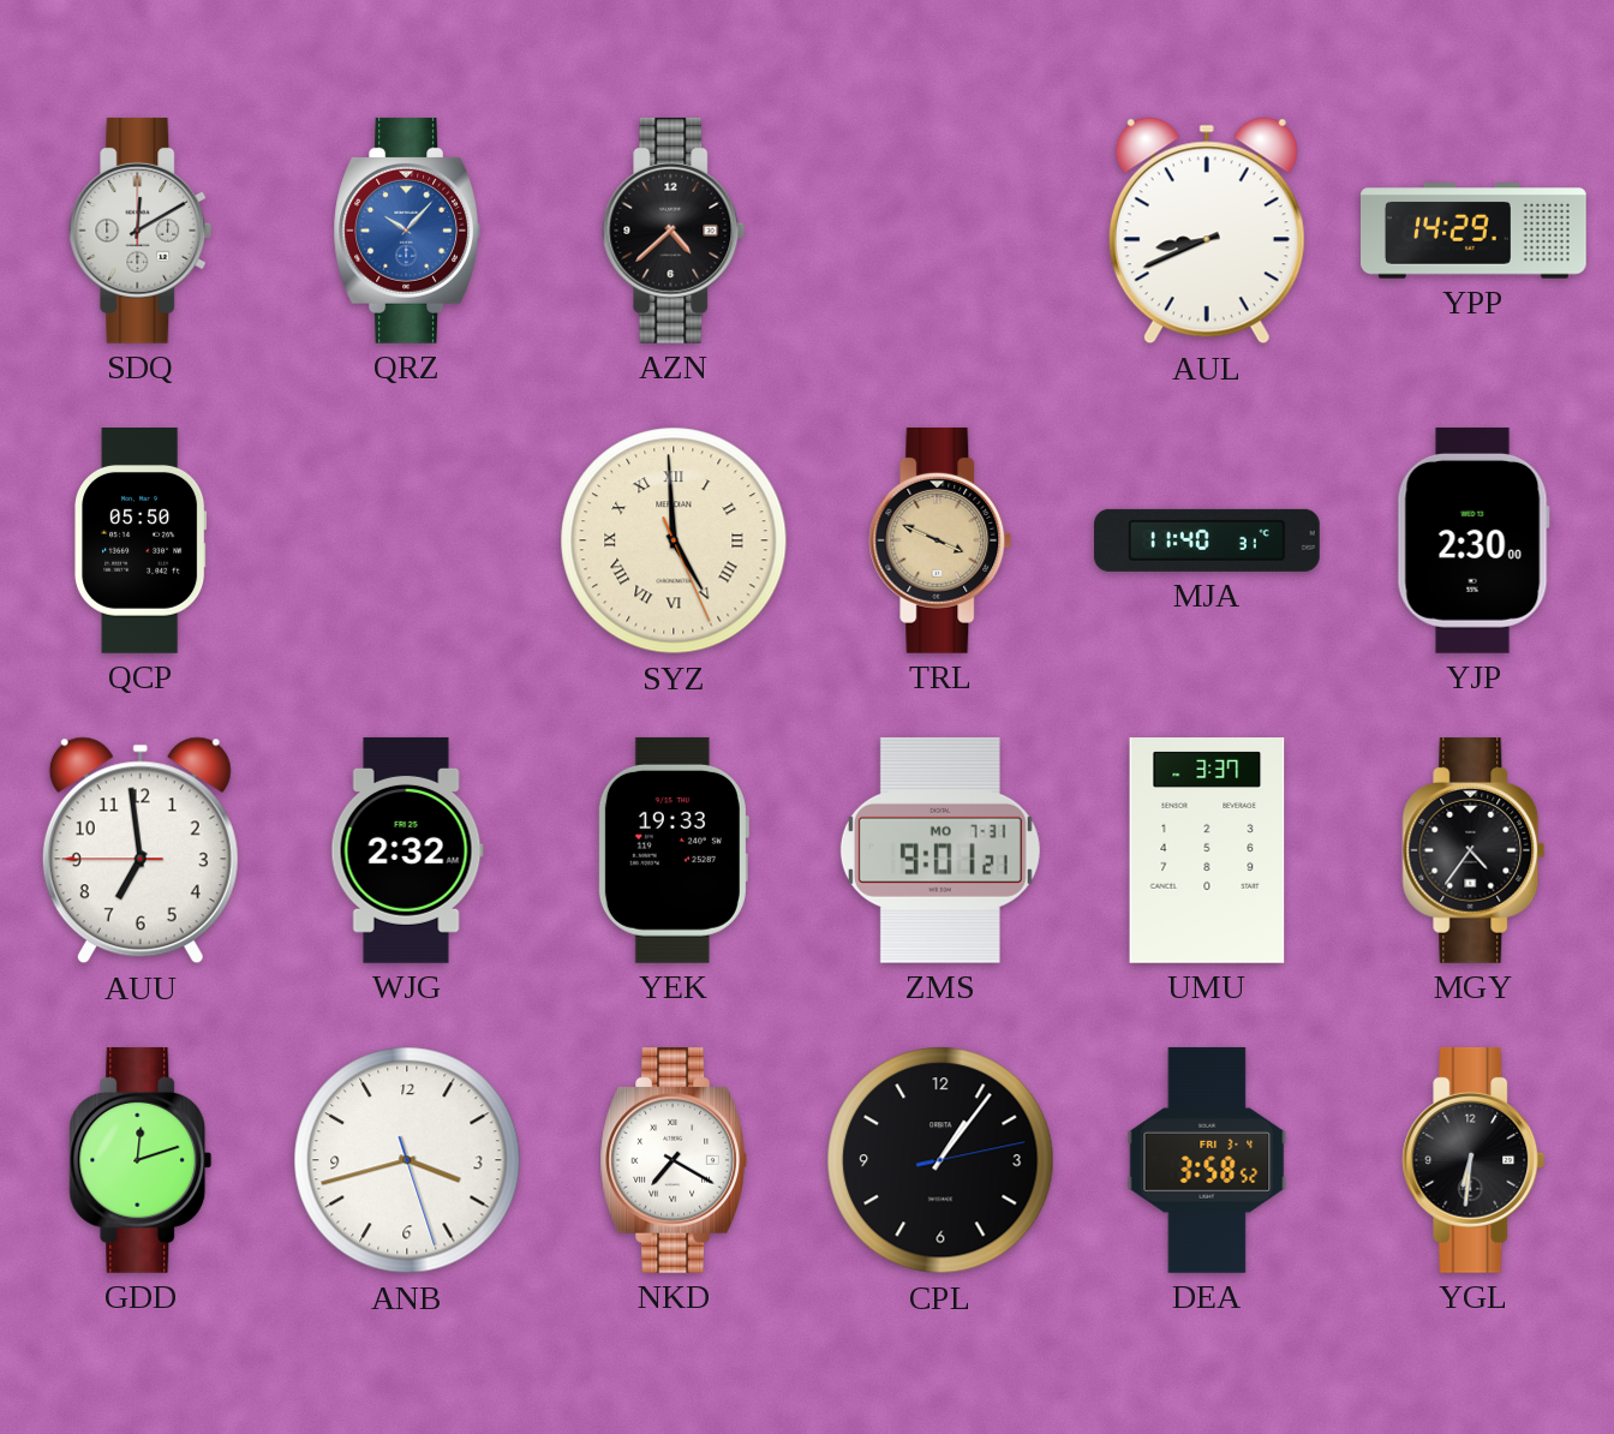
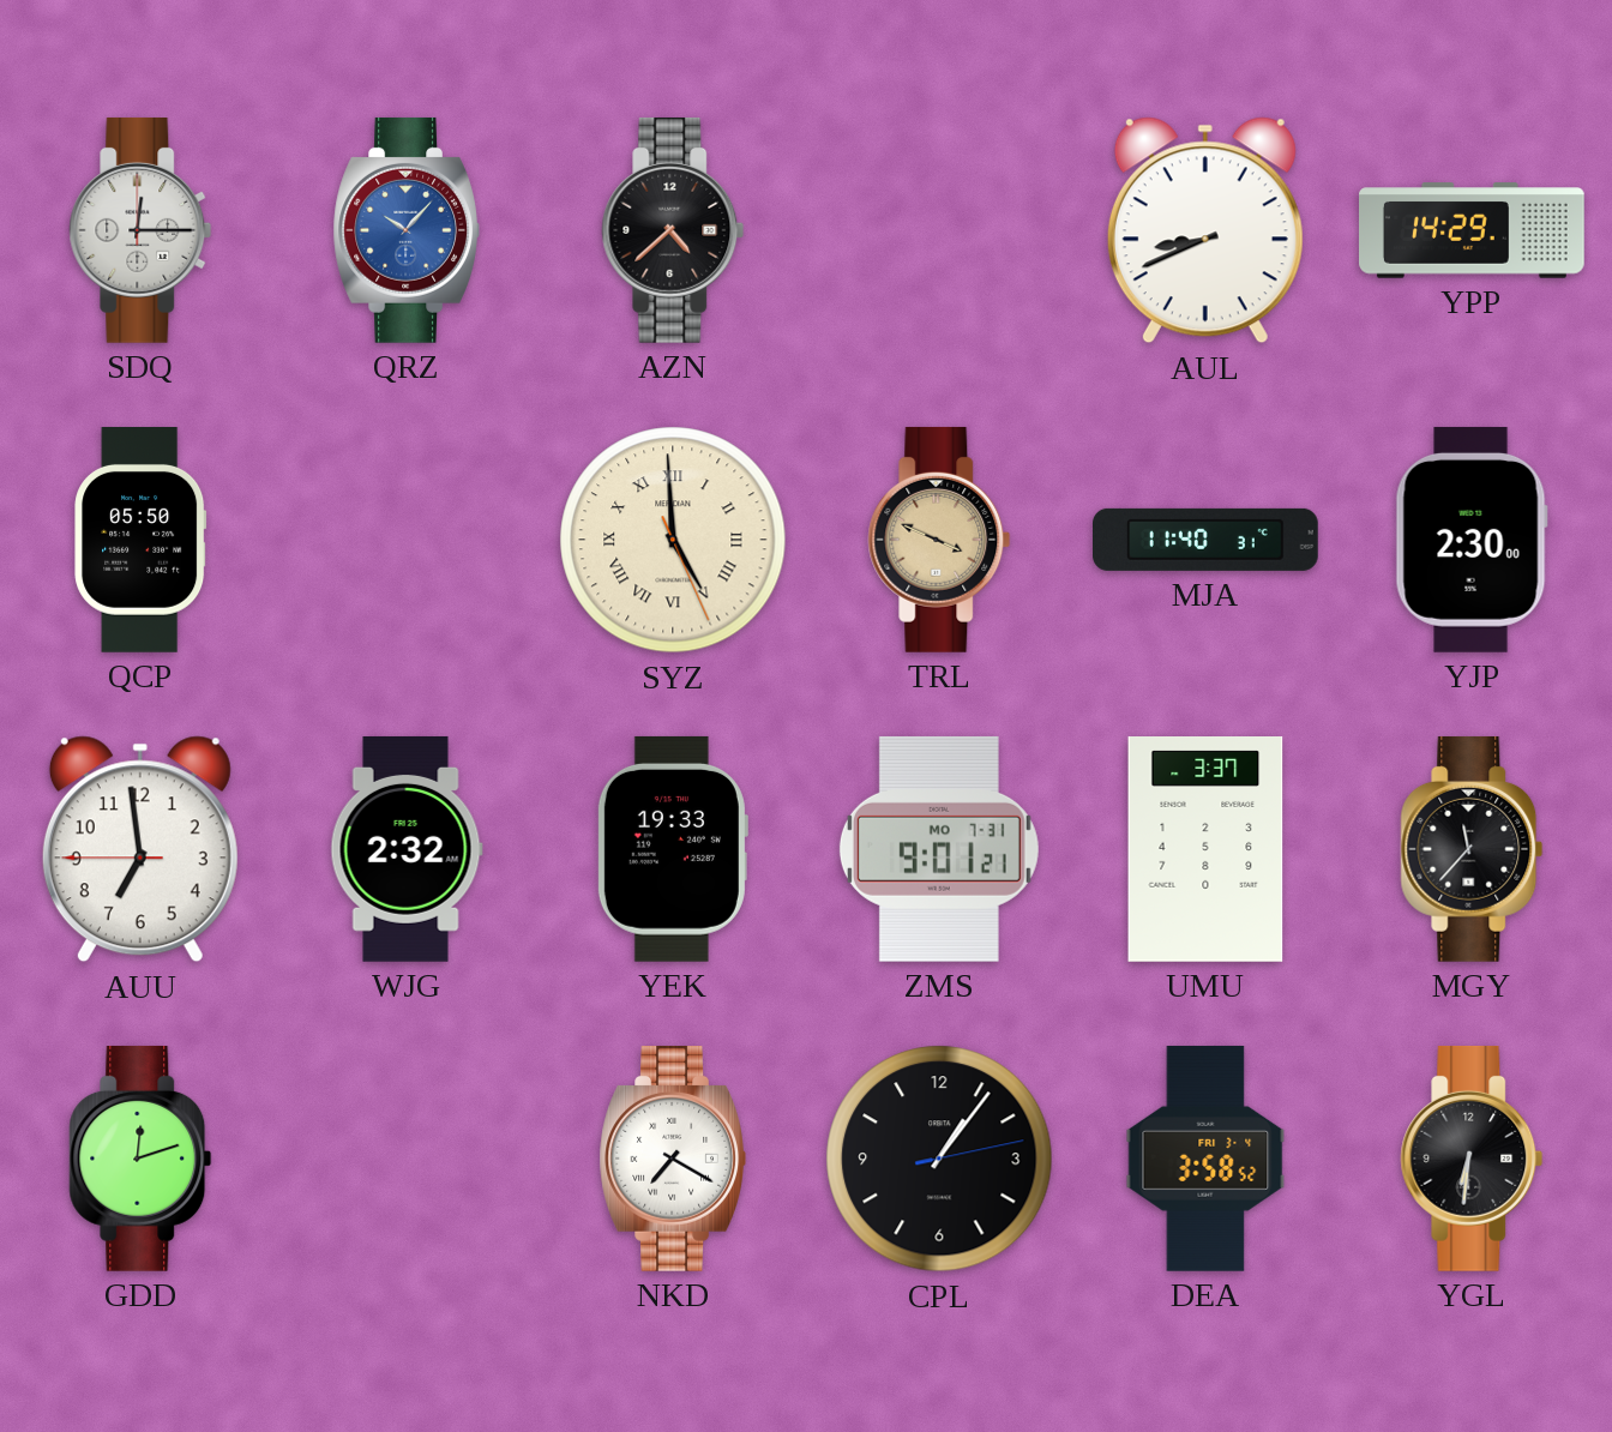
SDQ: 12:10 -> 12:15
MGY: 4:36 -> 11:37
ANB: 3:42 -> none
